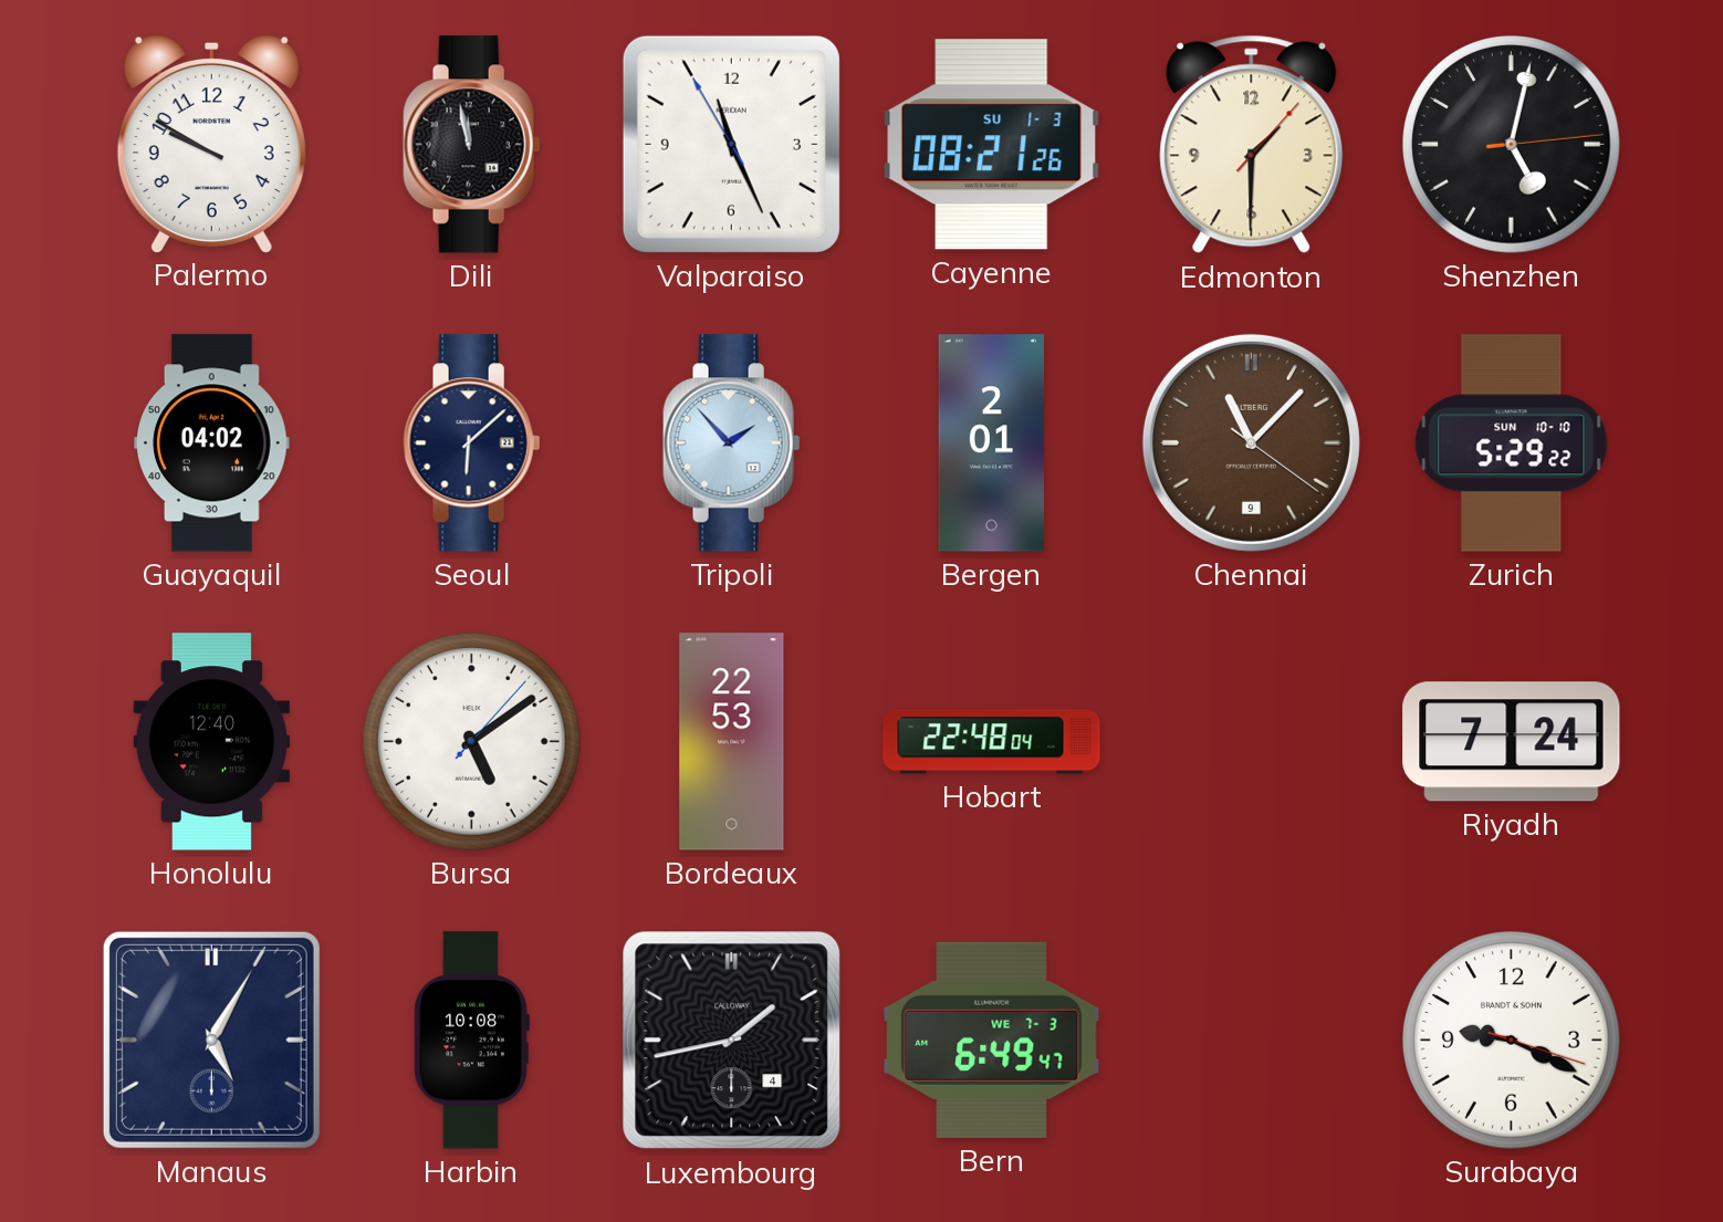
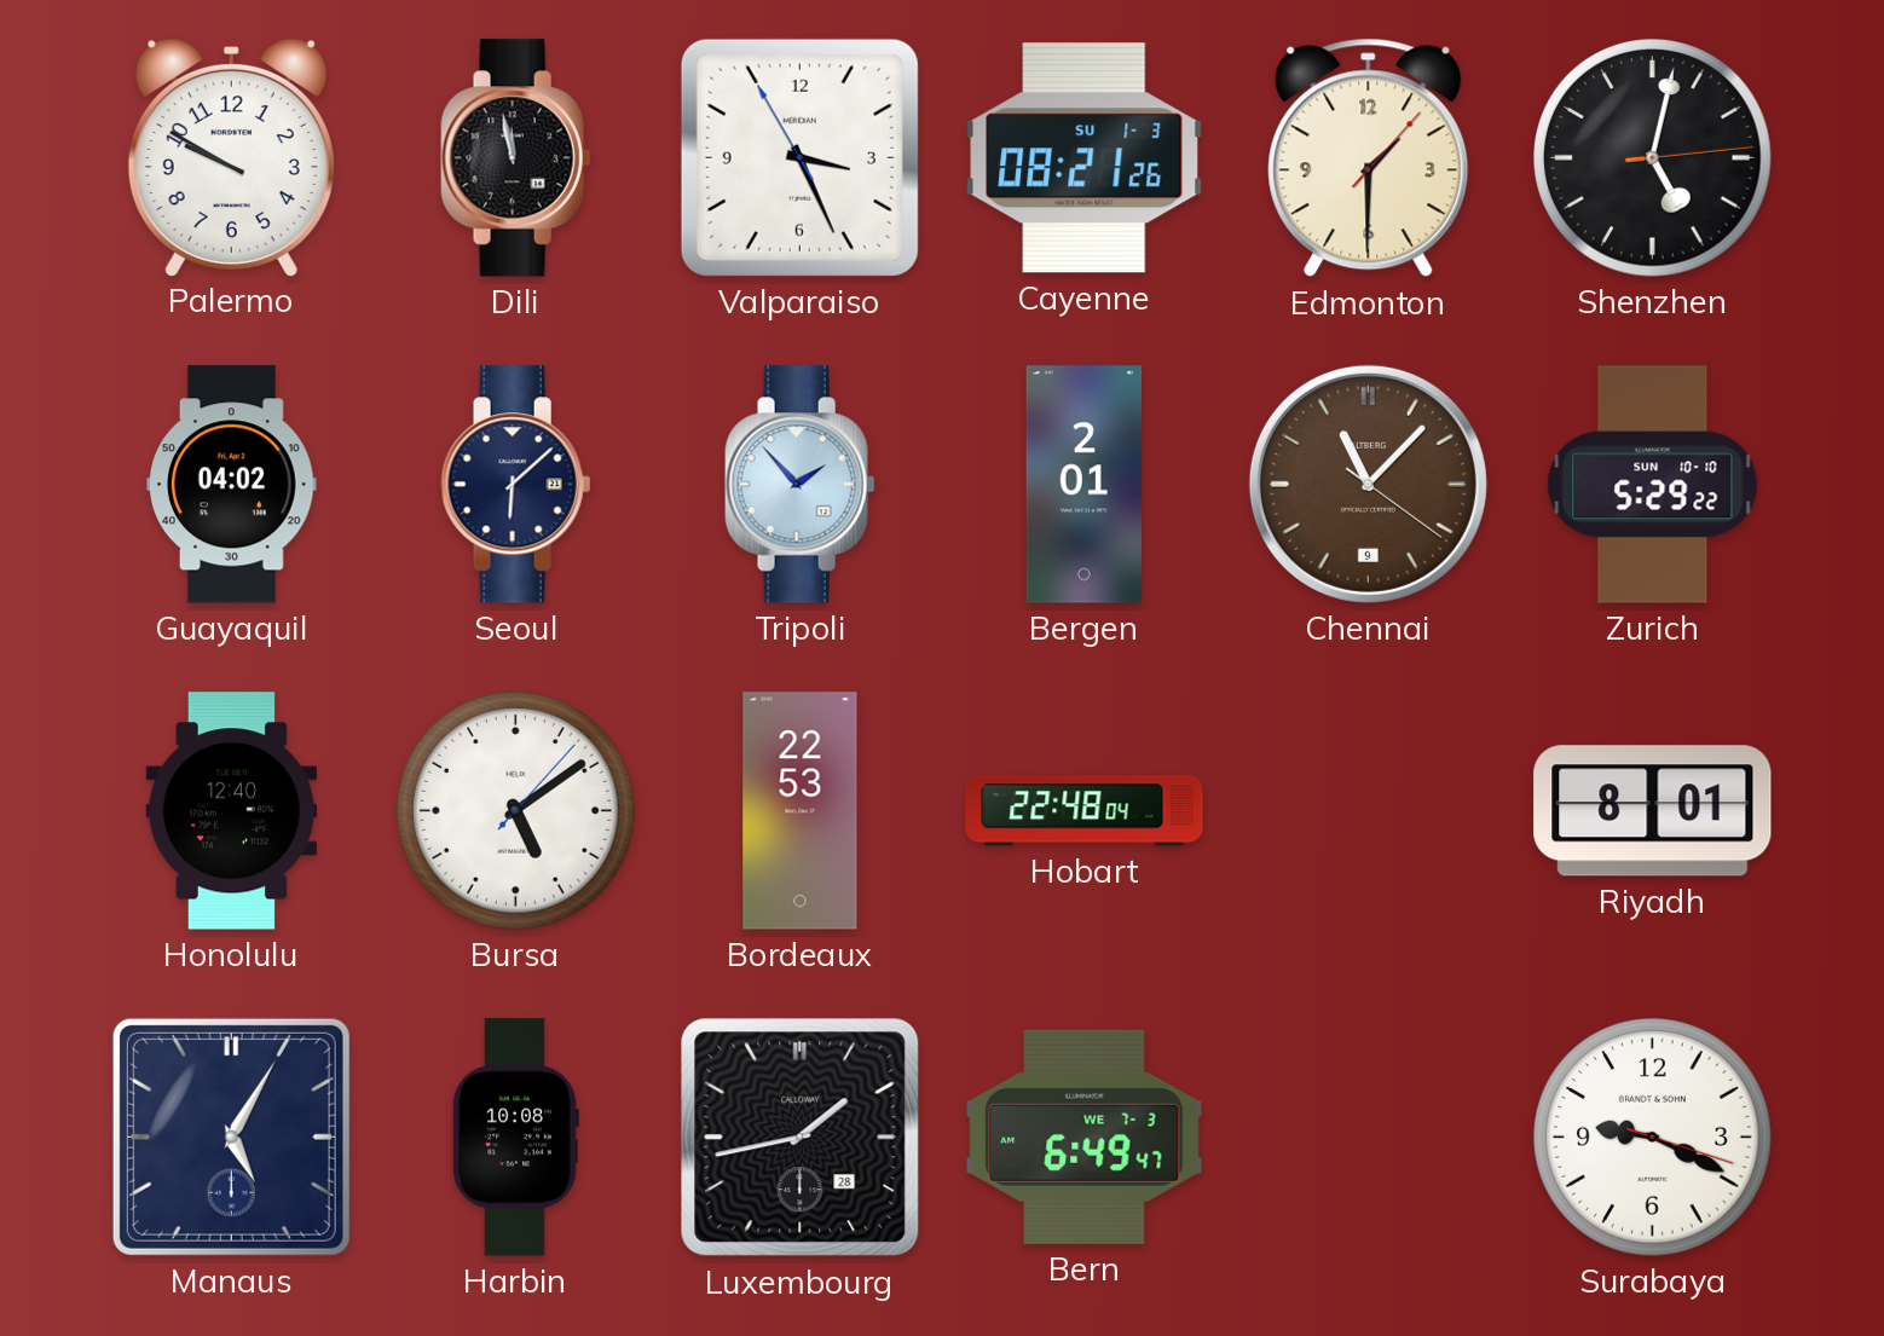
Valparaiso: 11:25 -> 3:25
Riyadh: 7:24 -> 8:01
Luxembourg date: 4 -> 28
